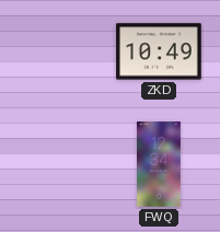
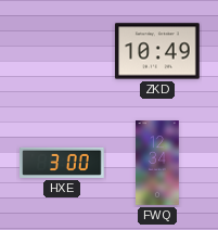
HXE: none -> 3:00
